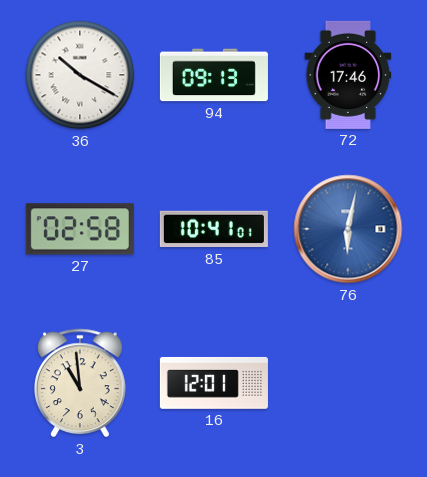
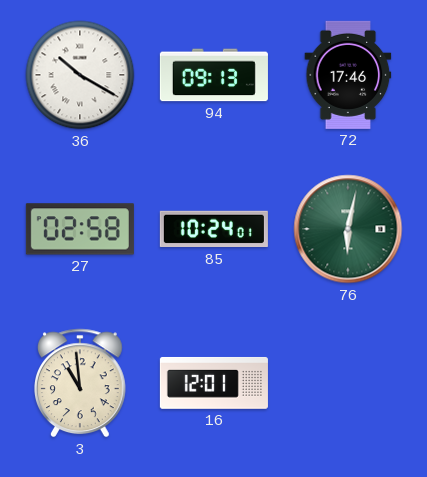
85: 10:41 -> 10:24
76 dial: blue -> green
